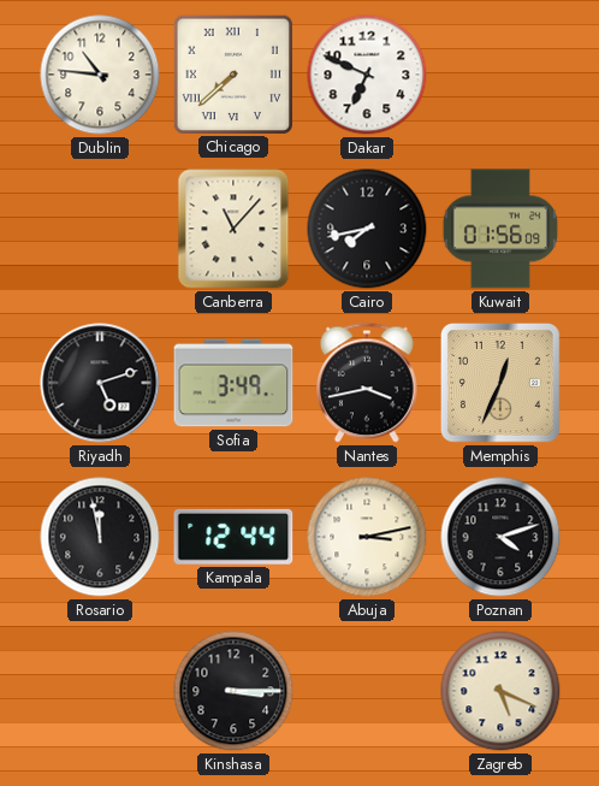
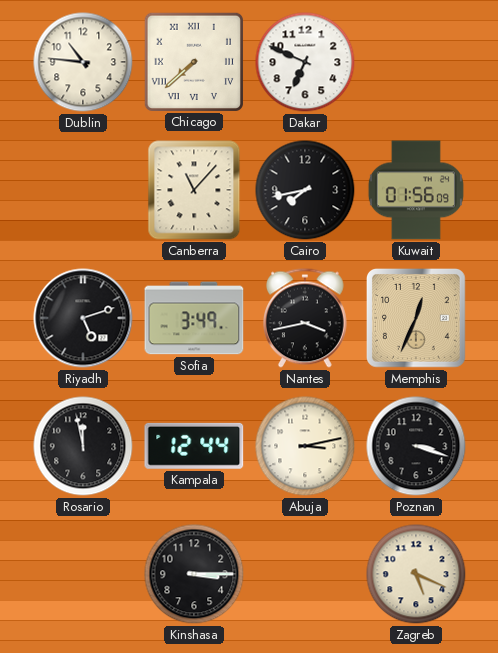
Poznan: 4:12 -> 3:18
